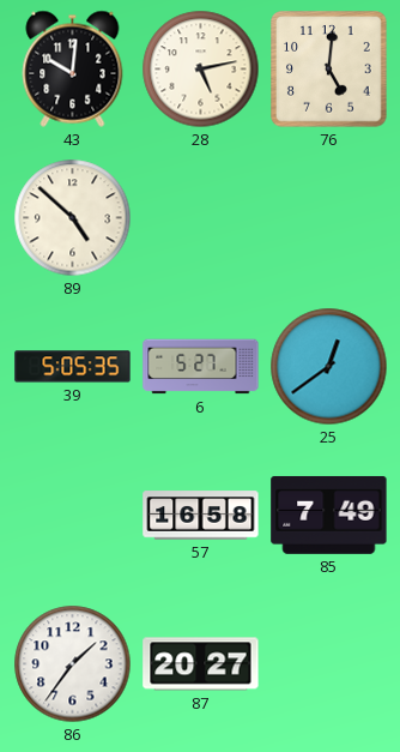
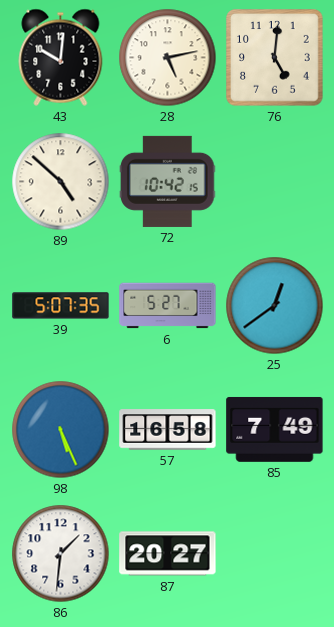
72: none -> 10:42
39: 5:05 -> 5:07
98: none -> 5:26
86: 1:36 -> 1:31
